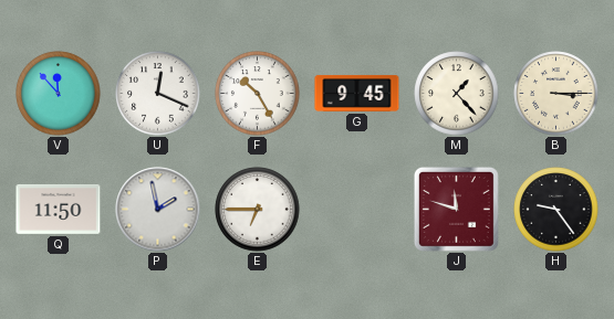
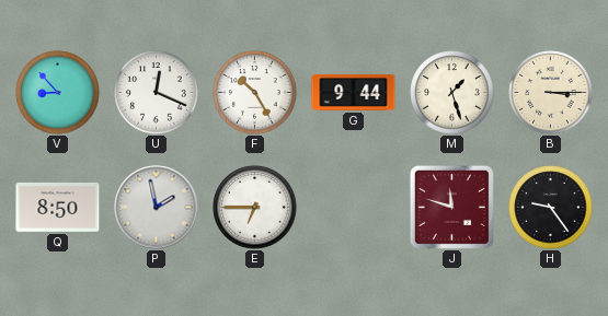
V: 11:53 -> 8:53
G: 9:45 -> 9:44
M: 1:23 -> 1:27
Q: 11:50 -> 8:50
